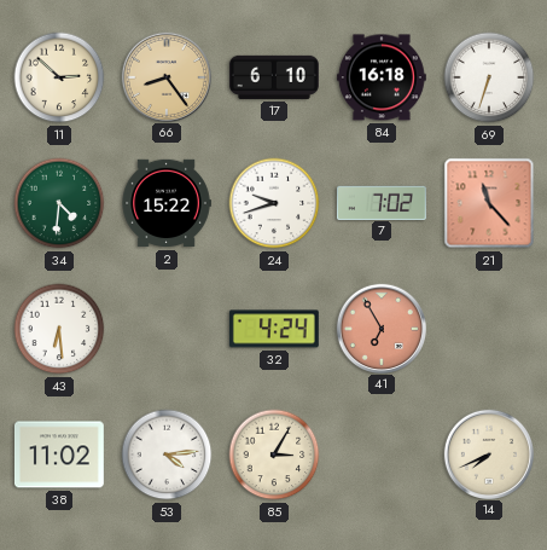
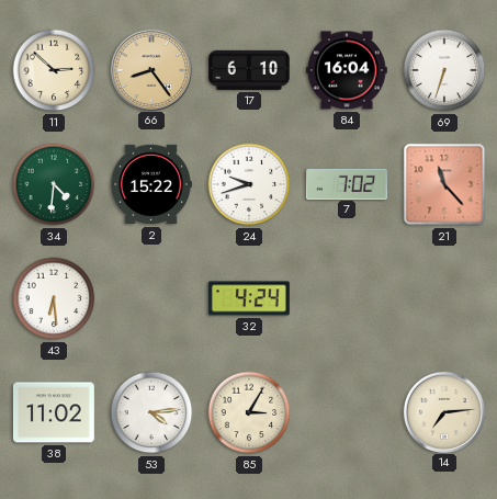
84: 16:18 -> 16:04
41: 6:55 -> none
14: 7:41 -> 7:14
